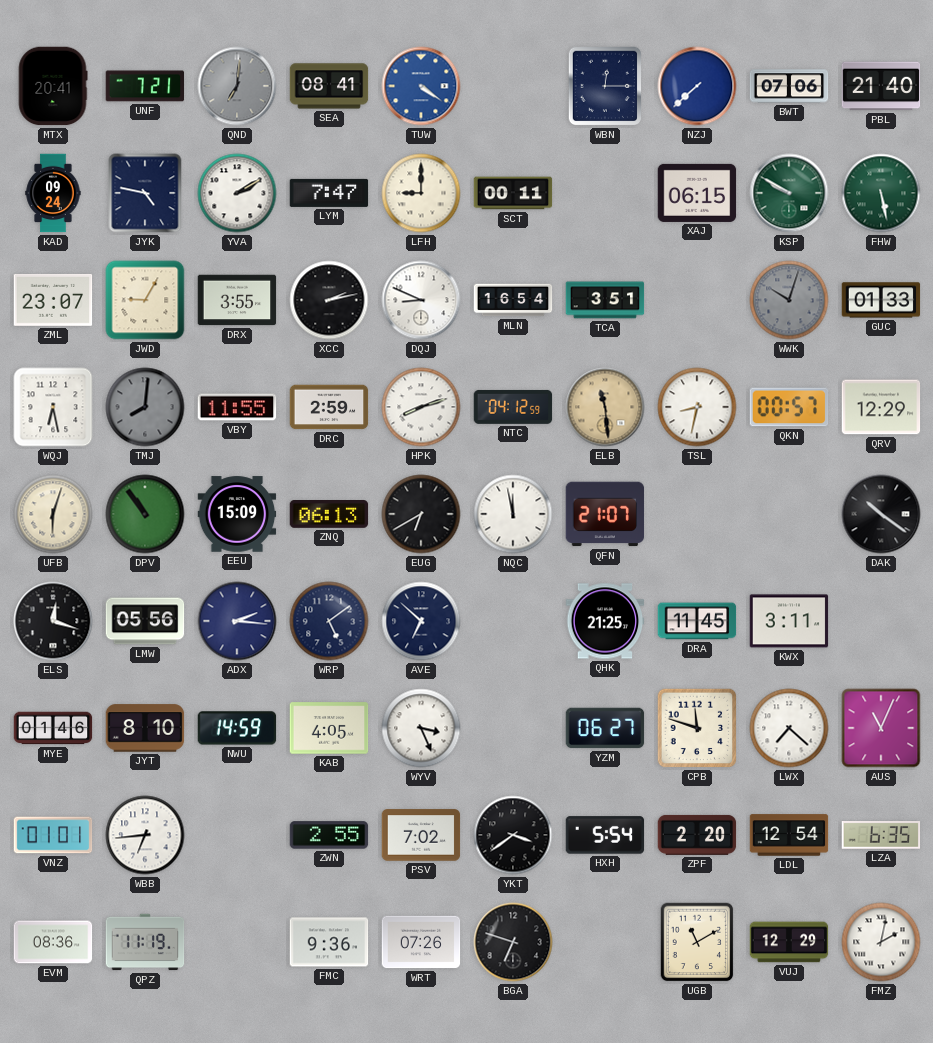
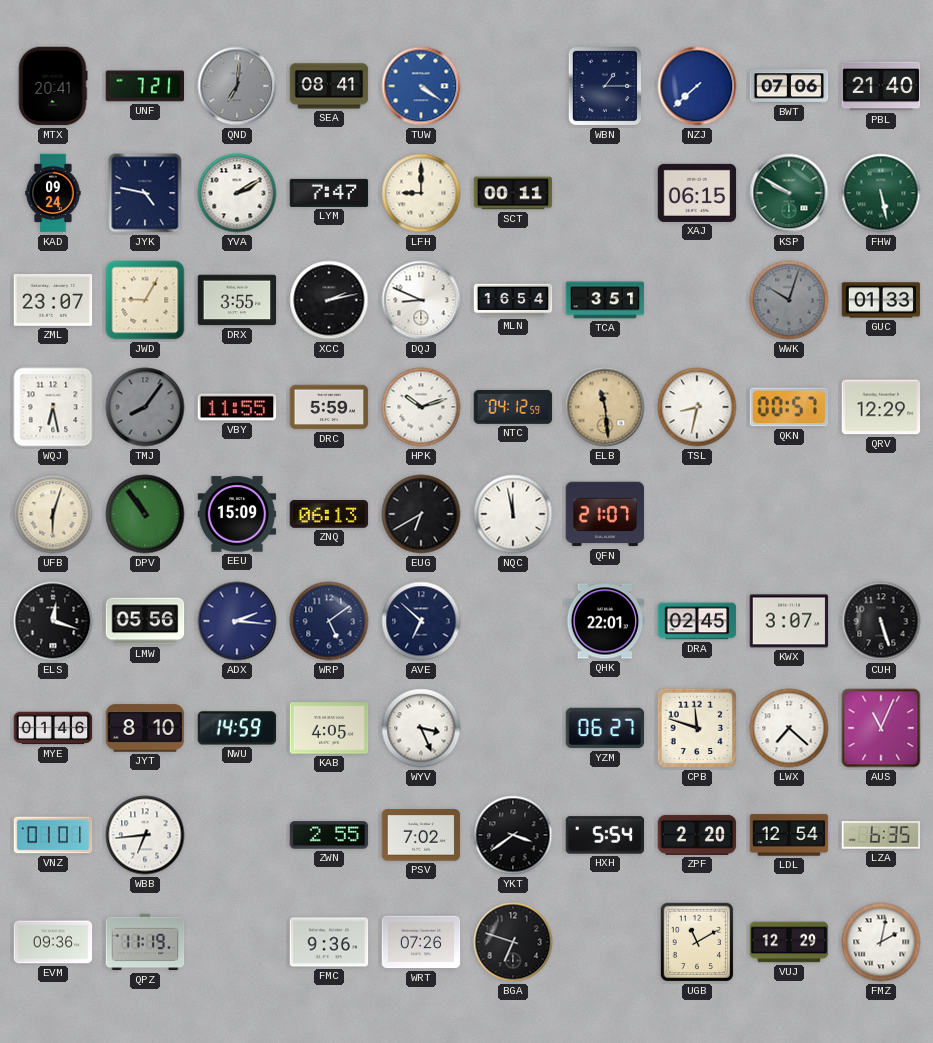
WBN: 12:15 -> 1:15
TMJ: 8:01 -> 8:06
DRC: 2:59 -> 5:59
HPK: 8:12 -> 10:12
DAK: 10:21 -> none
QHK: 21:25 -> 22:01
DRA: 11:45 -> 02:45
KWX: 3:11 -> 3:07
CUH: none -> 5:27
EVM: 08:36 -> 09:36
